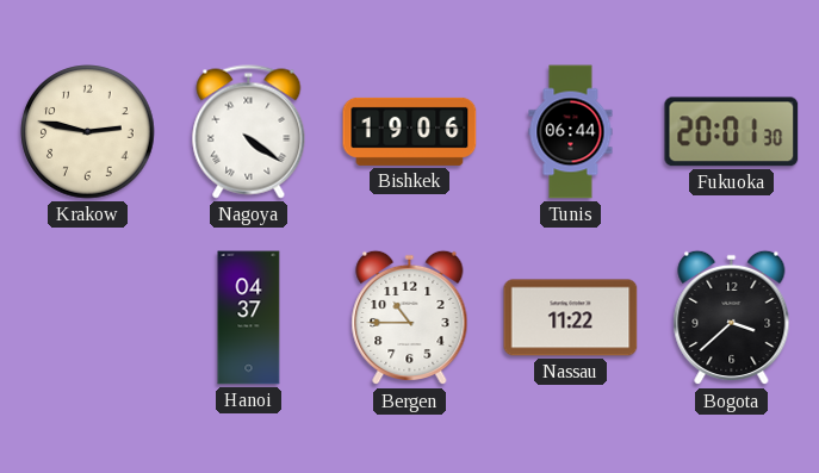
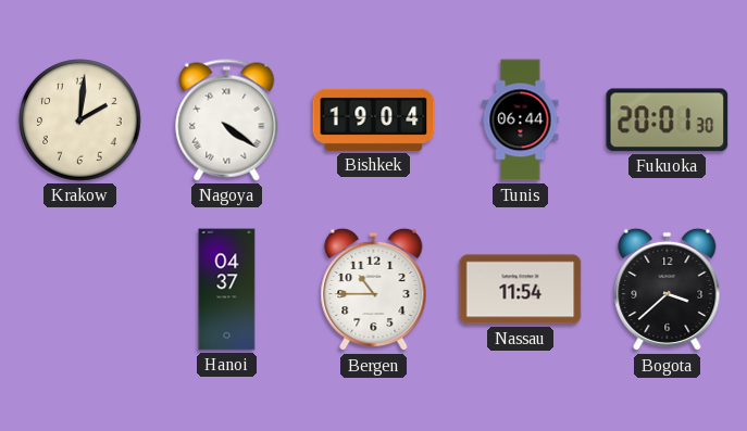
Krakow: 2:47 -> 2:01
Bishkek: 19:06 -> 19:04
Nassau: 11:22 -> 11:54
